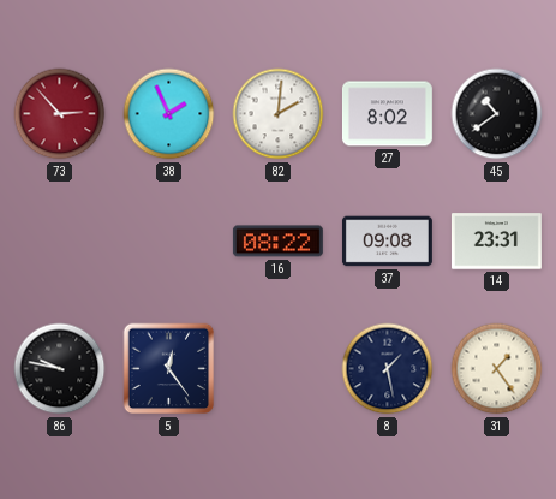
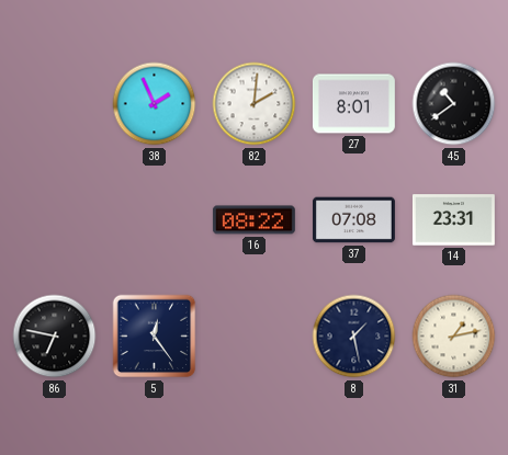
73: 2:53 -> none
27: 8:02 -> 8:01
37: 09:08 -> 07:08
86: 9:47 -> 6:47
31: 1:24 -> 1:13
